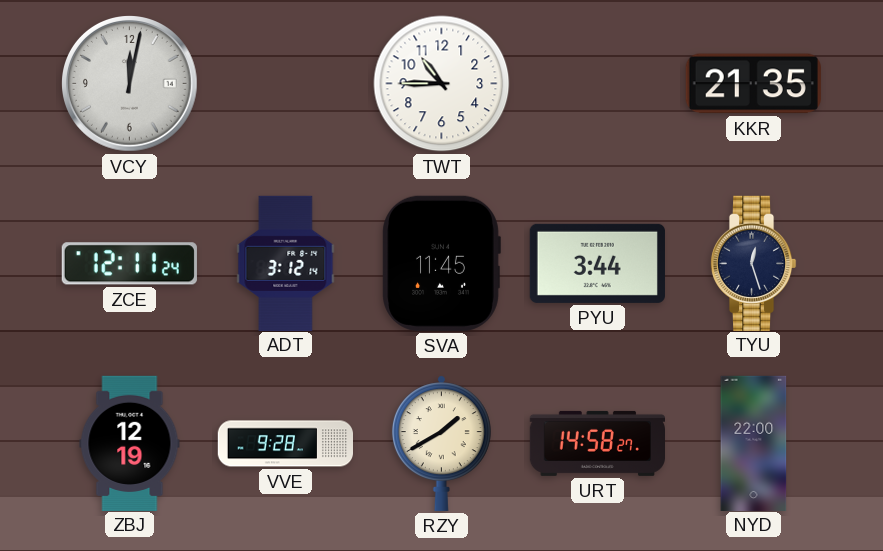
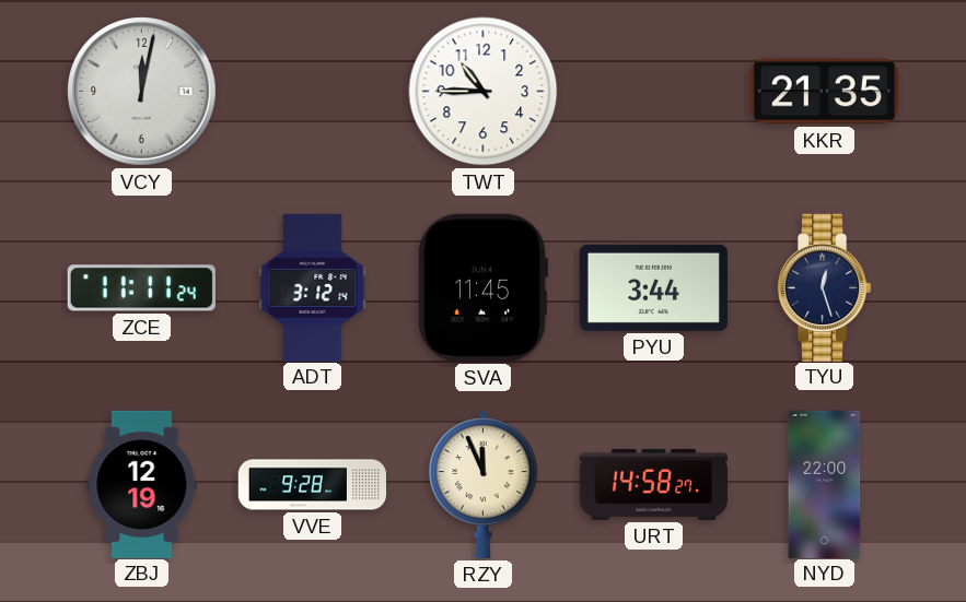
ZCE: 12:11 -> 11:11
RZY: 1:40 -> 11:56
